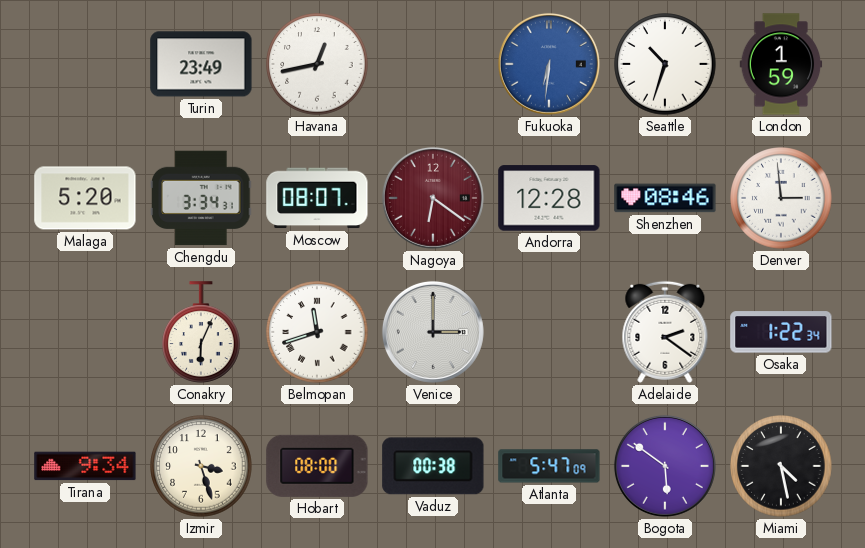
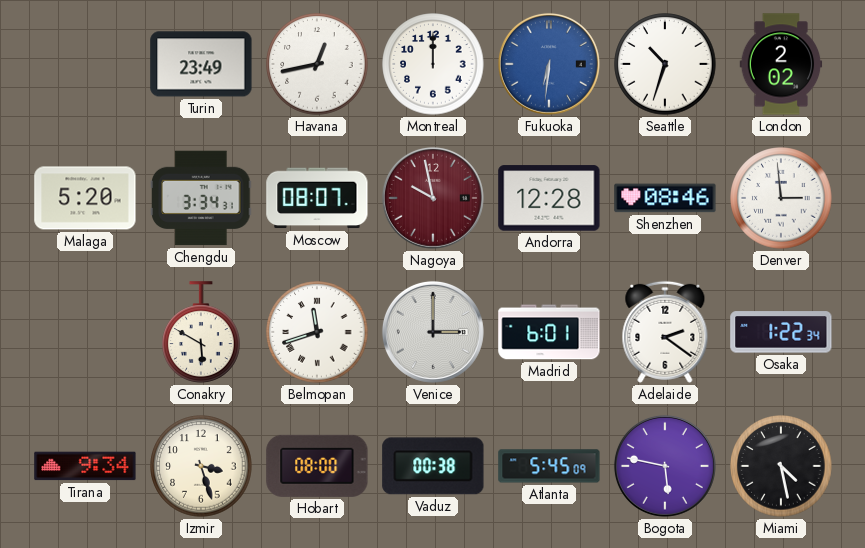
Montreal: none -> 12:00
London: 1:59 -> 2:02
Nagoya: 6:21 -> 9:58
Conakry: 6:04 -> 5:50
Madrid: none -> 6:01
Atlanta: 5:47 -> 5:45
Bogota: 5:51 -> 5:47
